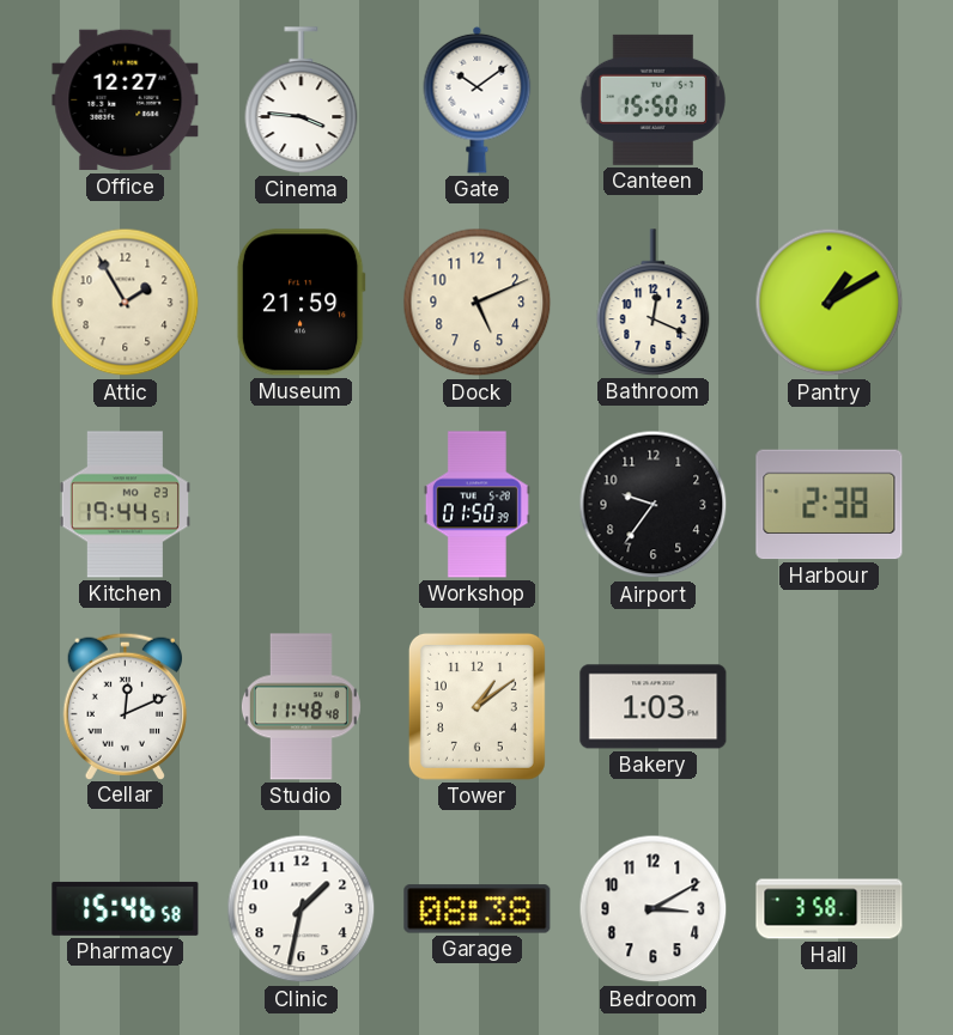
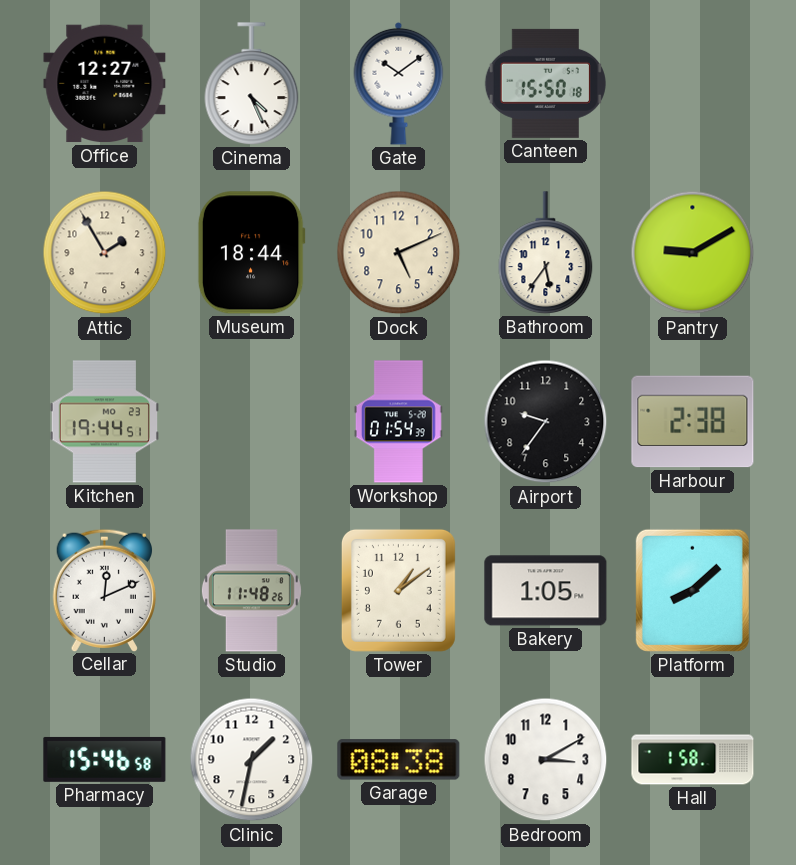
Cinema: 3:46 -> 4:26
Museum: 21:59 -> 18:44
Bathroom: 12:19 -> 5:36
Pantry: 1:10 -> 9:10
Workshop: 01:50 -> 01:54
Studio: 11:48:48 -> 11:48:26
Bakery: 1:03 -> 1:05
Platform: none -> 8:08
Hall: 3:58 -> 1:58
